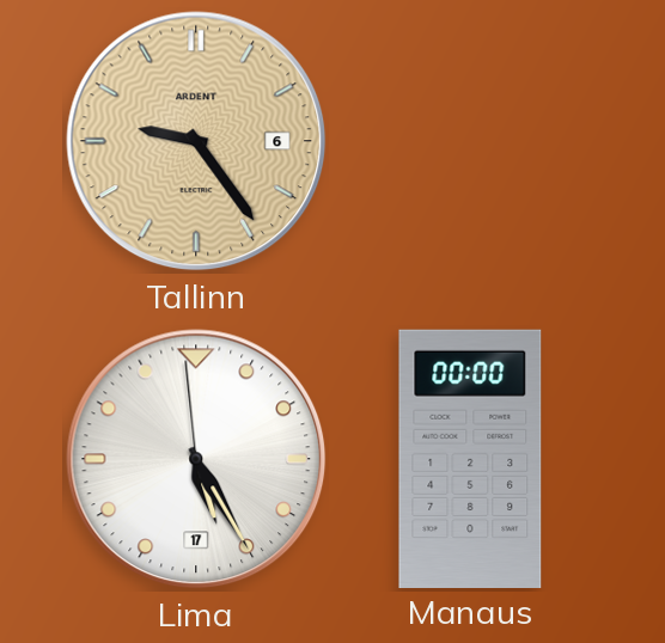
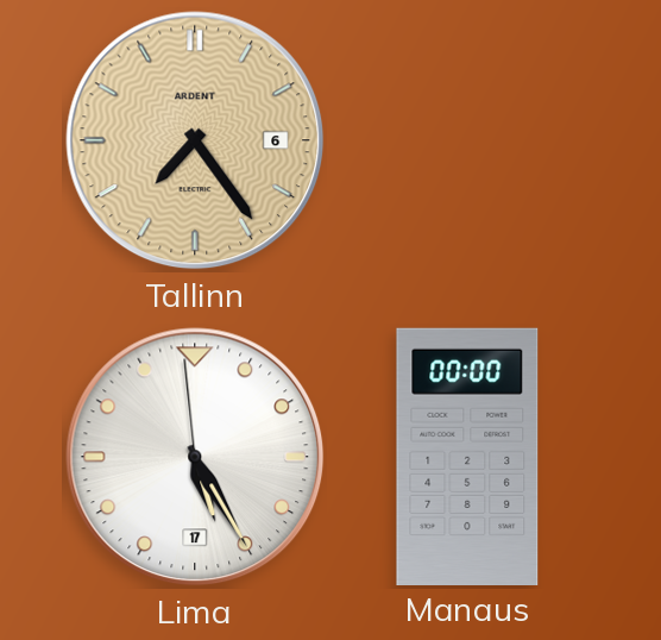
Tallinn: 9:24 -> 7:24
